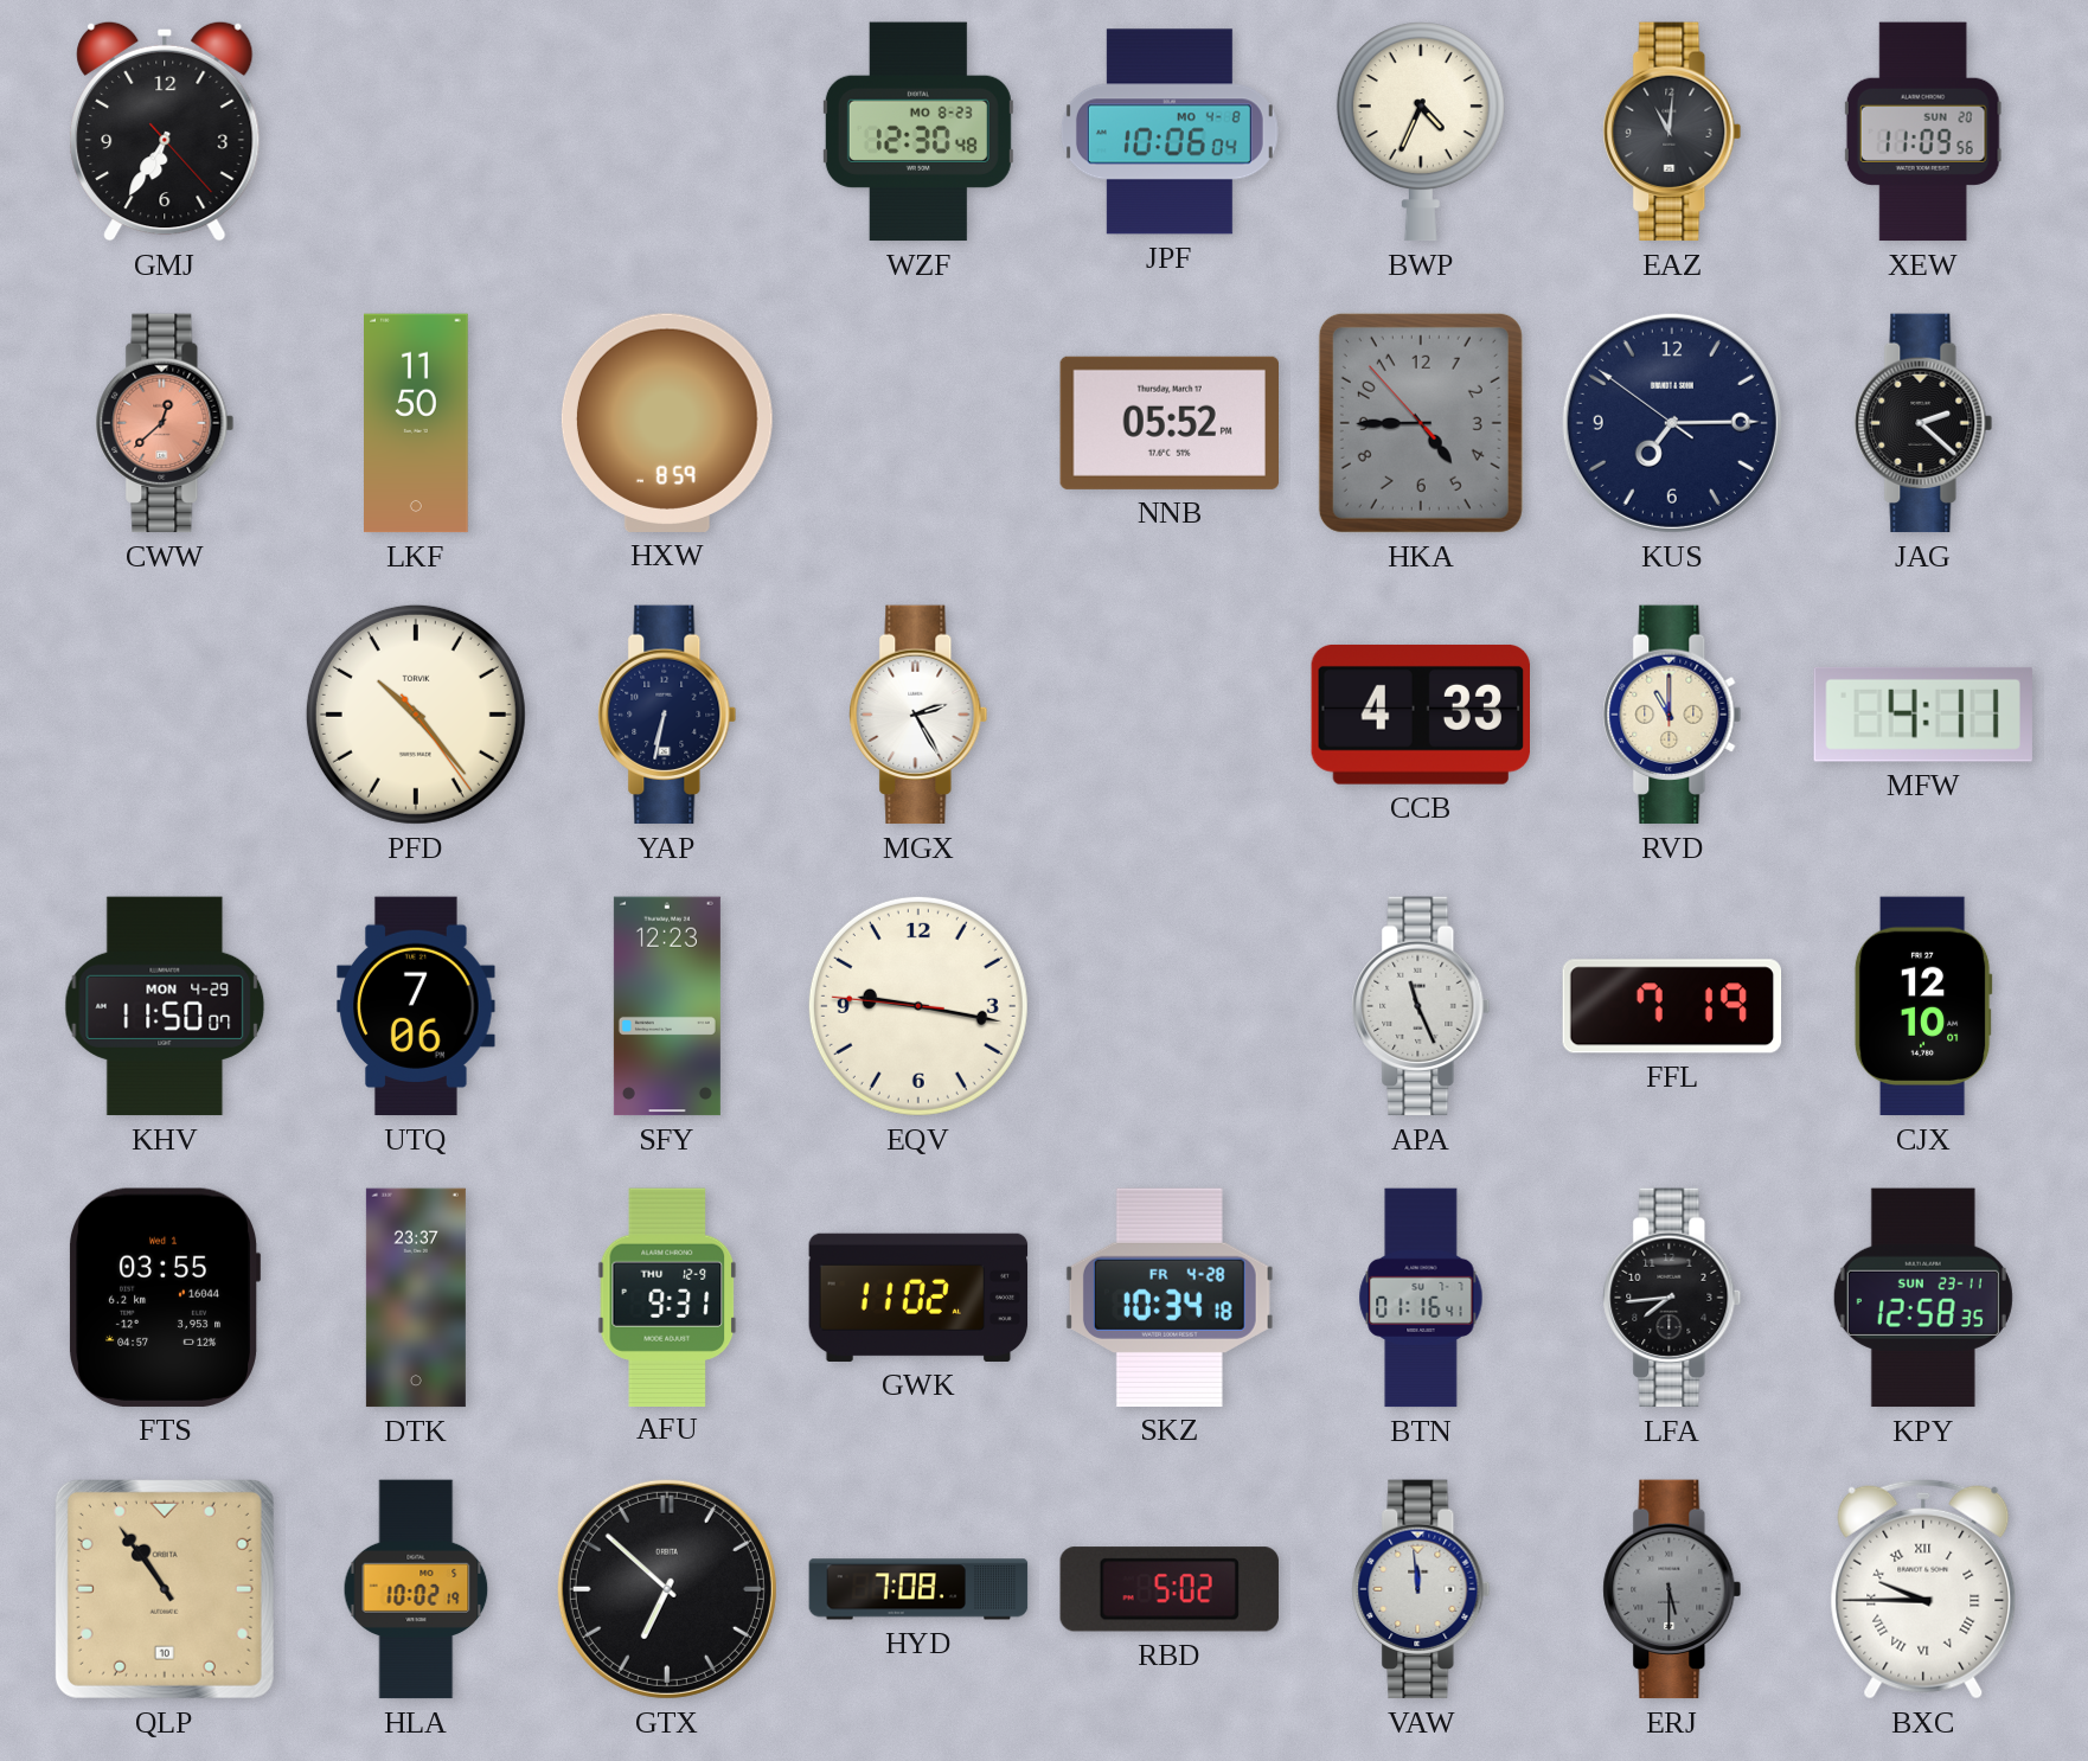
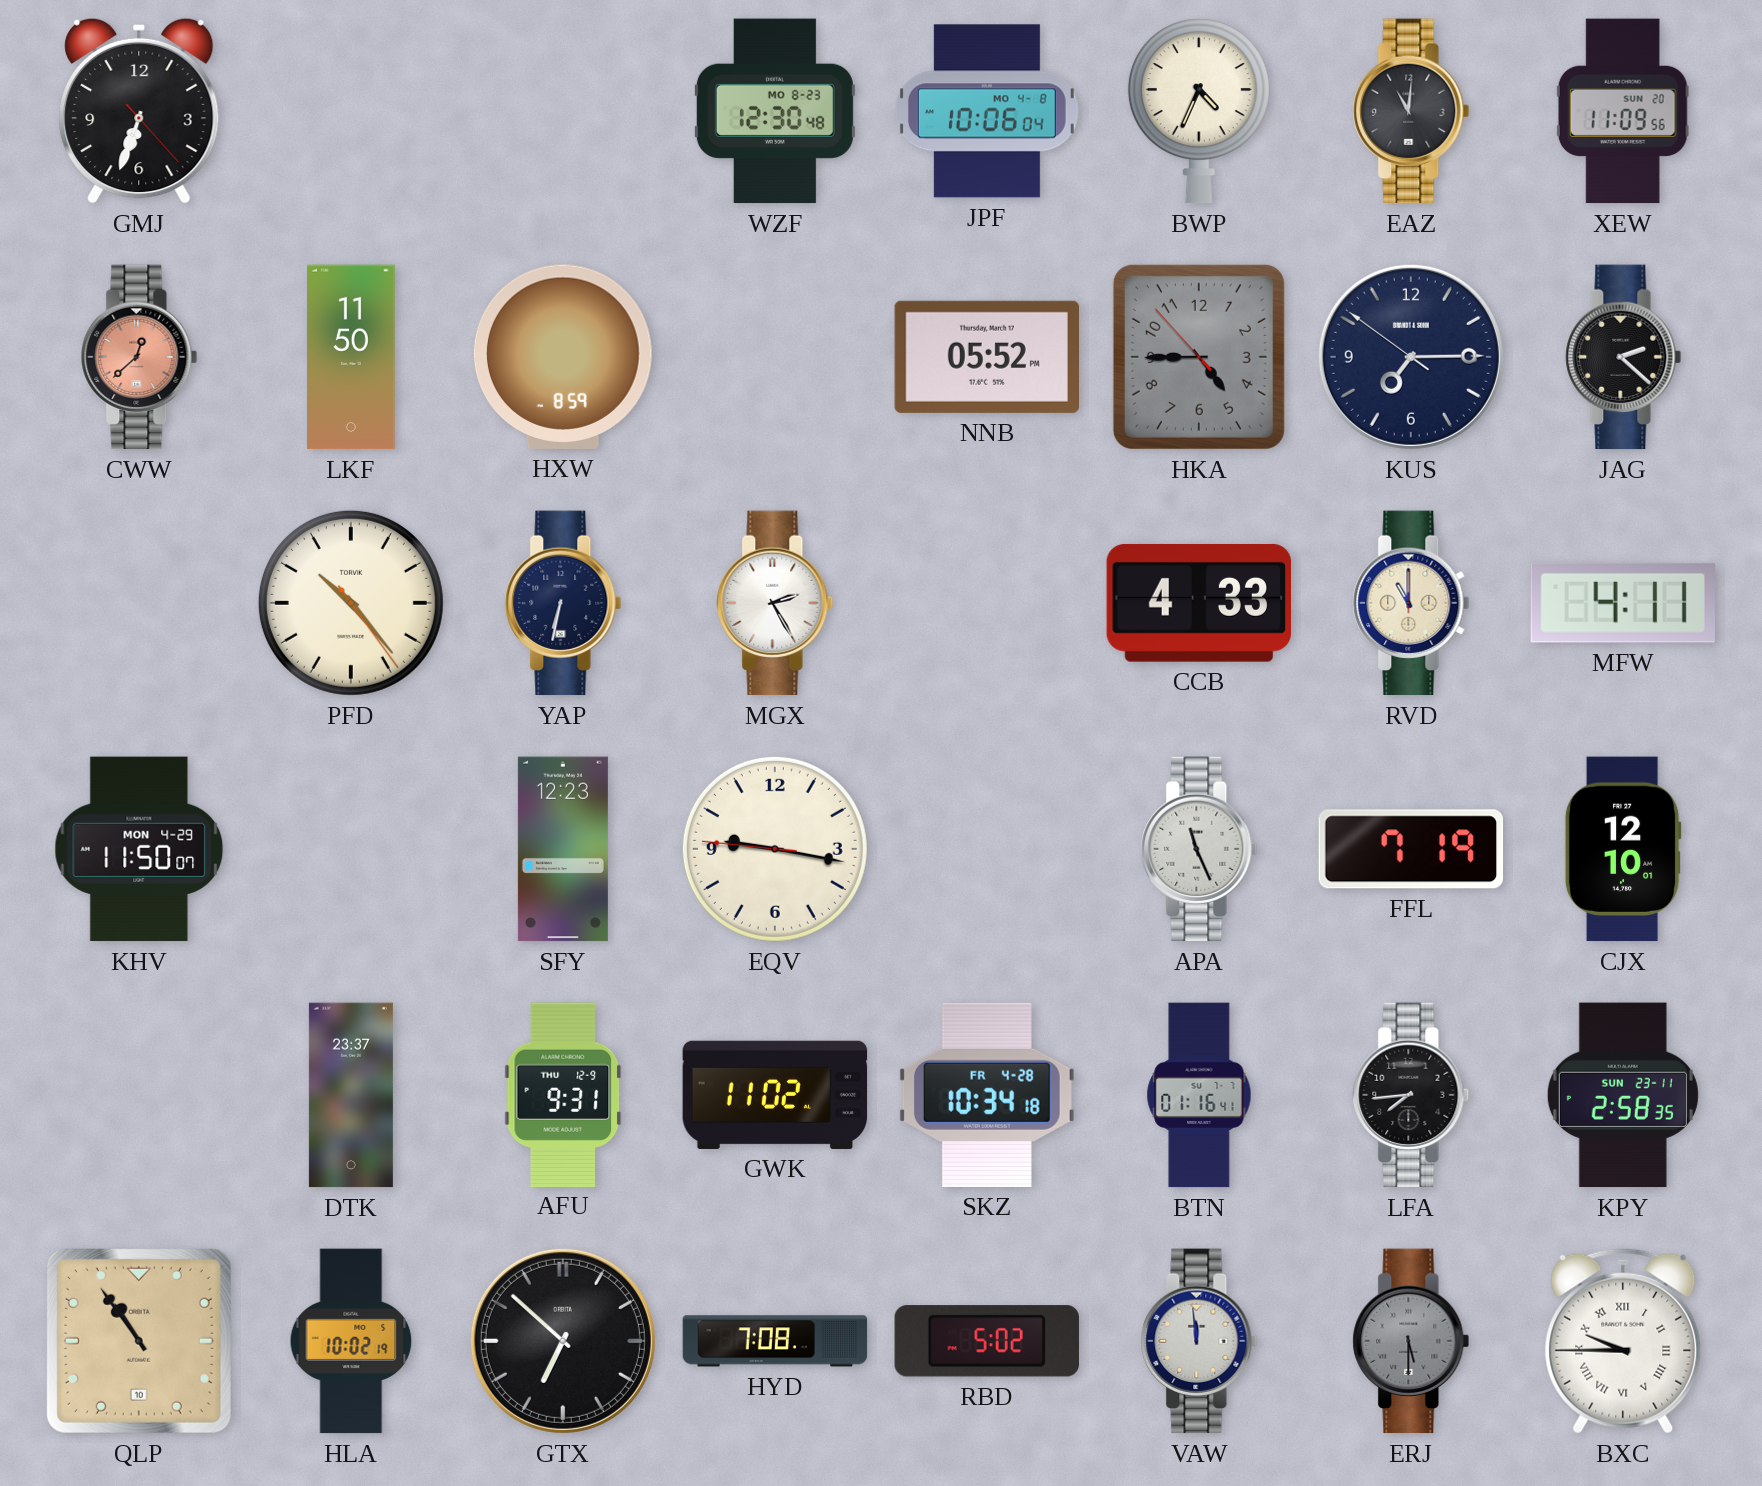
GMJ: 6:35 -> 6:33
UTQ: 7:06 -> none
FTS: 03:55 -> none
KPY: 12:58 -> 2:58
